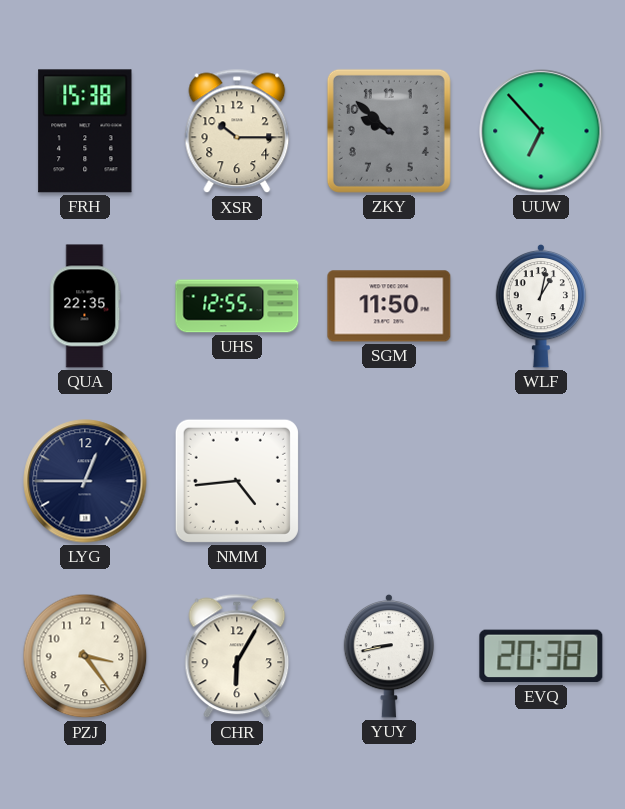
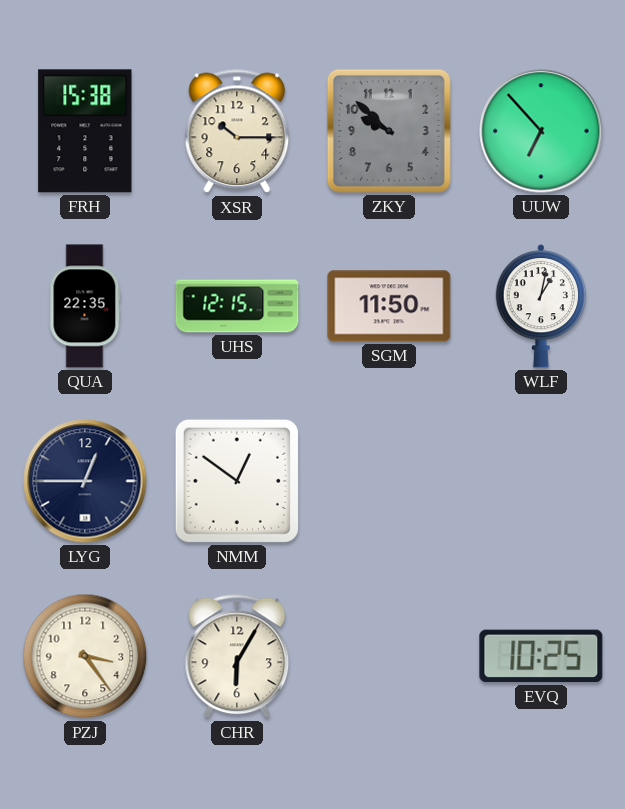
UHS: 12:55 -> 12:15
NMM: 4:44 -> 12:51
YUY: 8:43 -> none
EVQ: 20:38 -> 10:25
